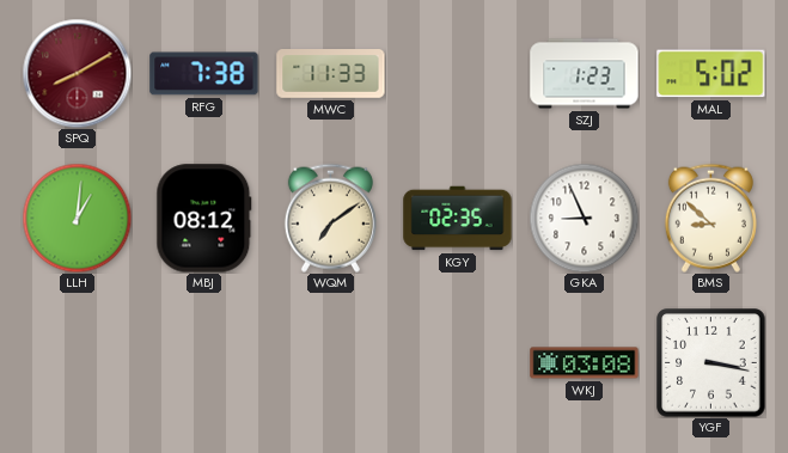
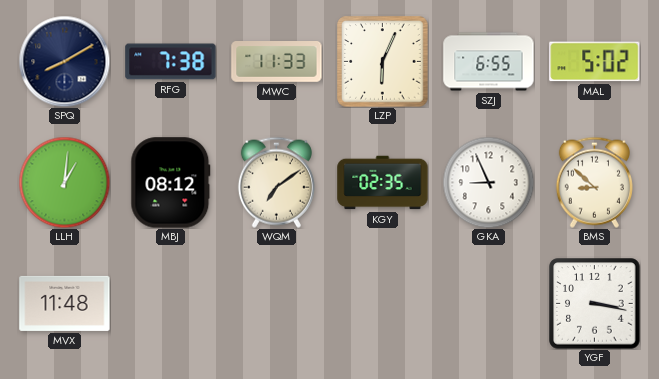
SPQ dial: burgundy -> navy
LZP: none -> 6:04
SZJ: 1:23 -> 6:55
MVX: none -> 11:48
WKJ: 03:08 -> none
